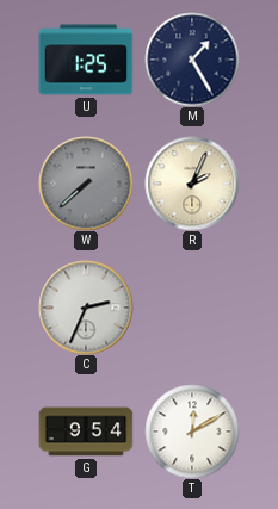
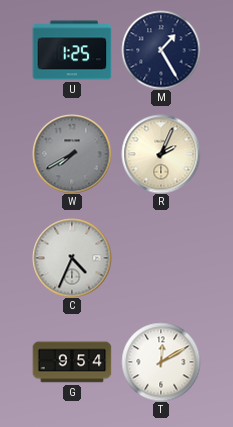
W: 7:38 -> 7:40
C: 2:34 -> 4:34
